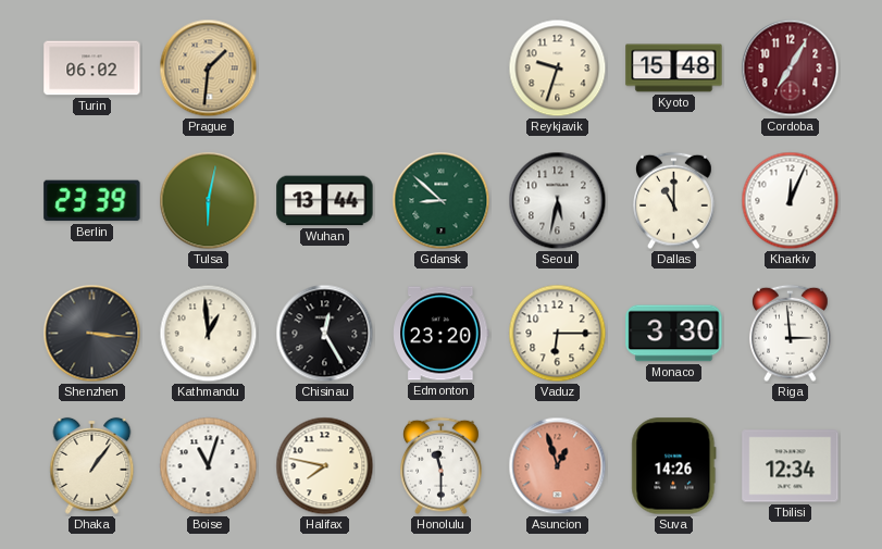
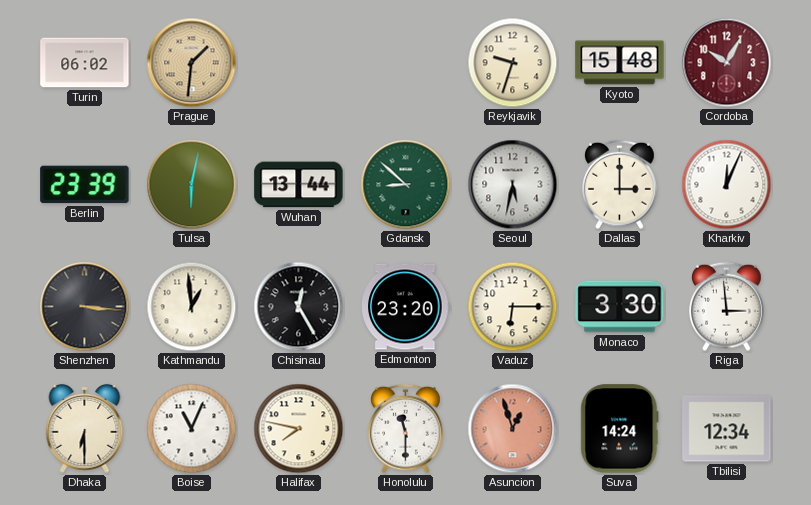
Cordoba: 7:05 -> 10:05
Dallas: 11:00 -> 3:00
Dhaka: 1:06 -> 6:30
Boise: 11:03 -> 11:04
Suva: 14:26 -> 14:24
